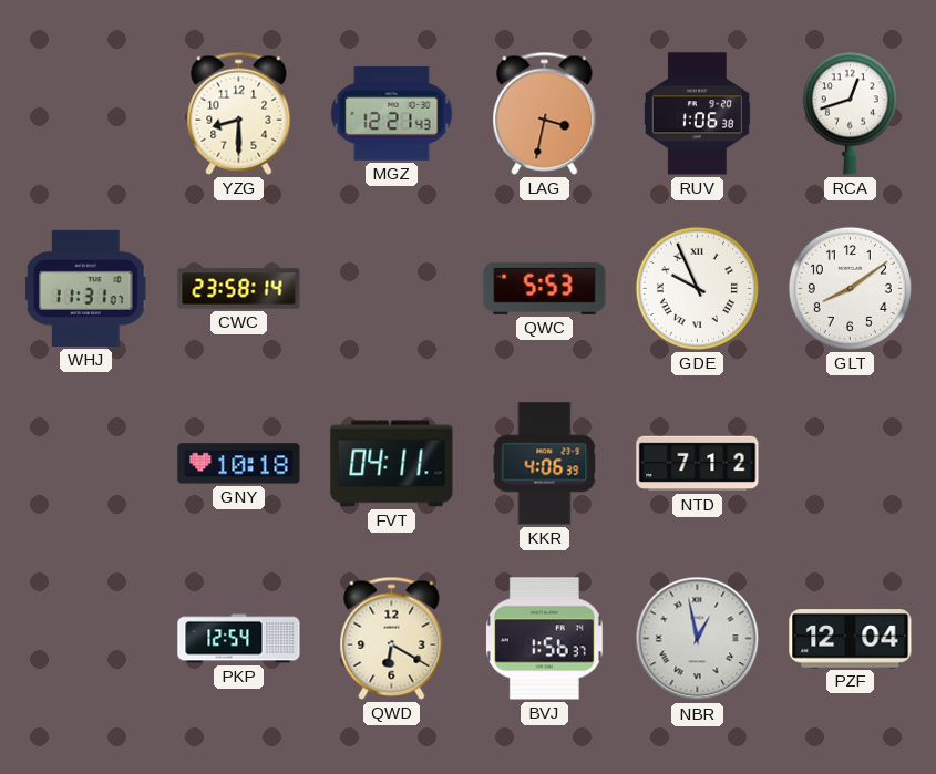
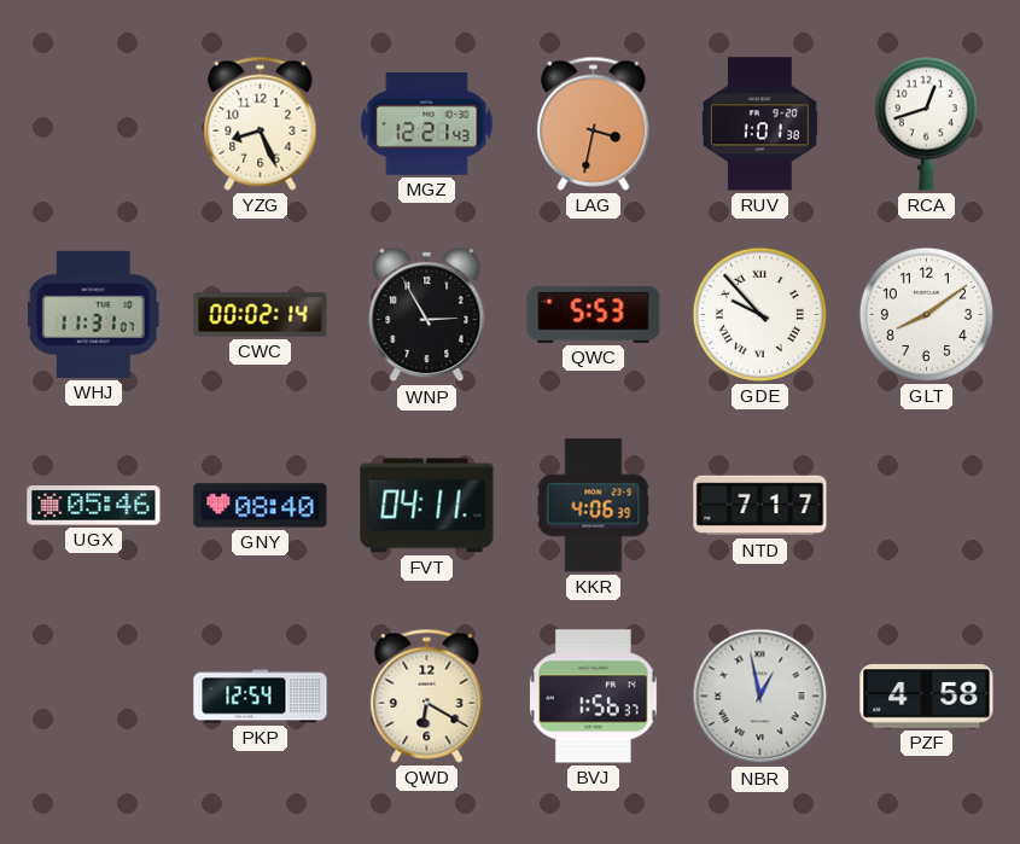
YZG: 8:30 -> 8:26
RUV: 1:06 -> 1:01
CWC: 23:58 -> 00:02
WNP: none -> 2:55
GDE: 9:56 -> 9:53
UGX: none -> 05:46
GNY: 10:18 -> 08:40
NTD: 7:12 -> 7:17
PZF: 12:04 -> 4:58
